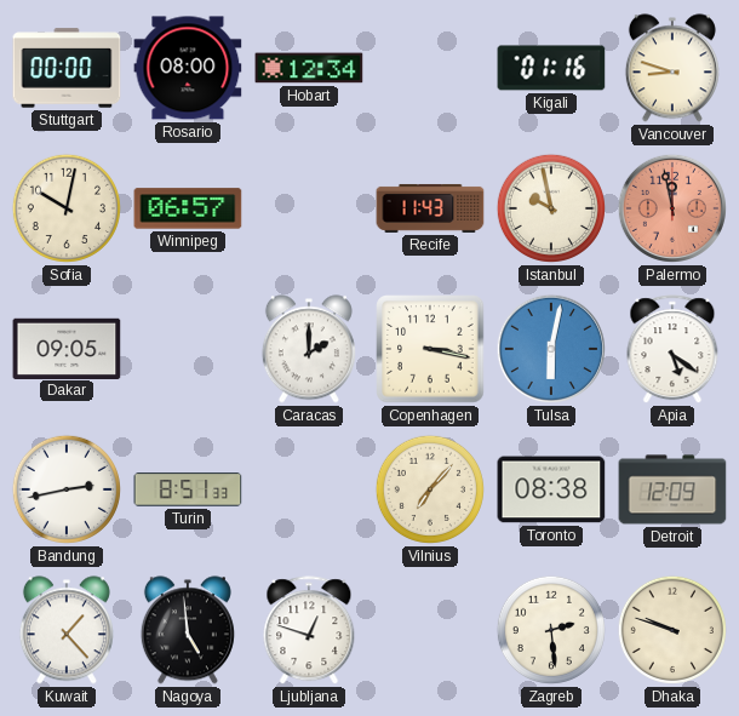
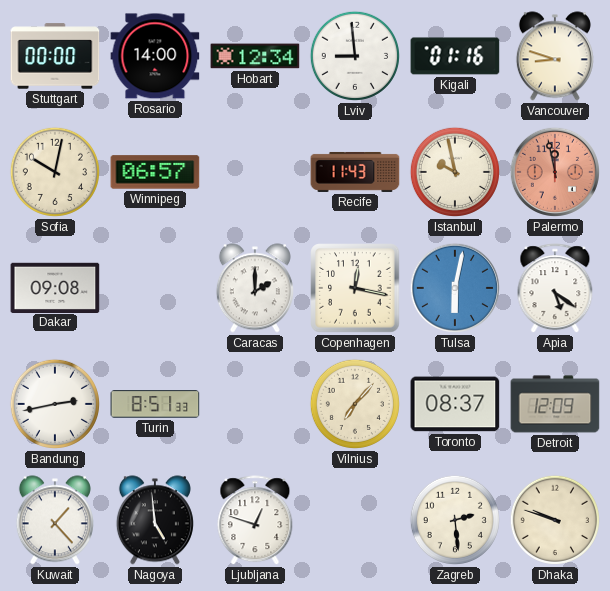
Rosario: 08:00 -> 14:00
Lviv: none -> 8:59
Dakar: 09:05 -> 09:08
Copenhagen: 3:17 -> 12:17
Toronto: 08:38 -> 08:37
